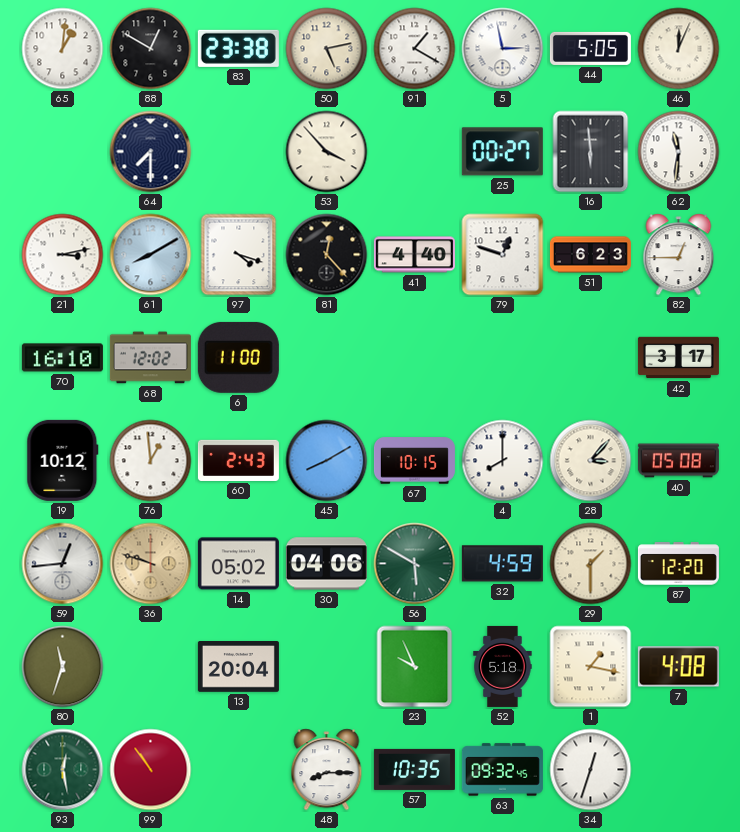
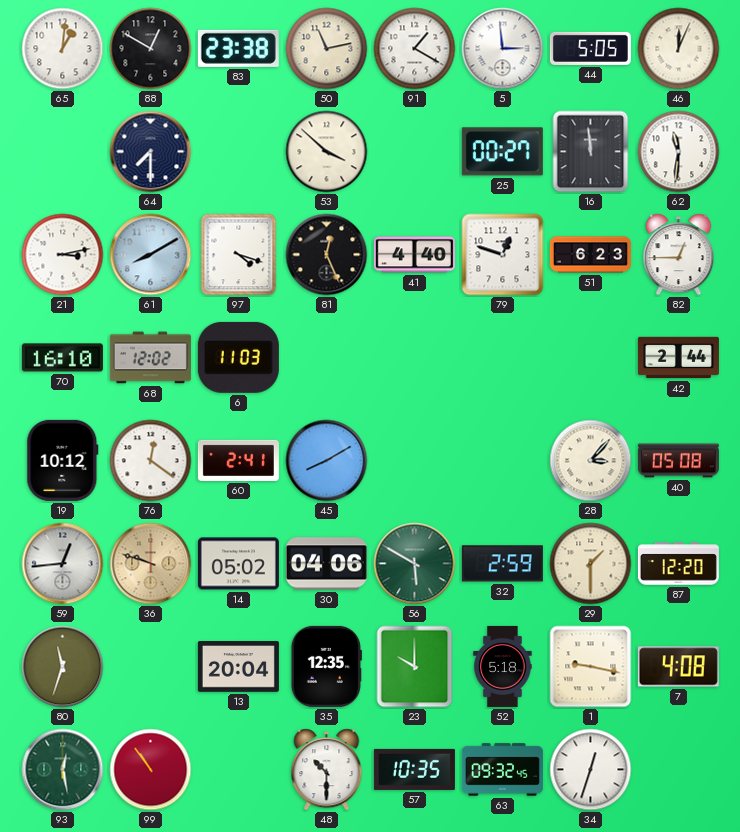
50: 5:13 -> 11:13
5: 2:58 -> 2:59
53: 3:53 -> 3:52
16: 5:59 -> 11:59
81: 12:23 -> 12:26
6: 11:00 -> 11:03
42: 3:17 -> 2:44
76: 12:59 -> 12:21
60: 2:43 -> 2:41
67: 10:15 -> none
4: 8:00 -> none
32: 4:59 -> 2:59
35: none -> 12:35
23: 9:56 -> 10:00
1: 1:17 -> 9:17
48: 8:15 -> 10:30
